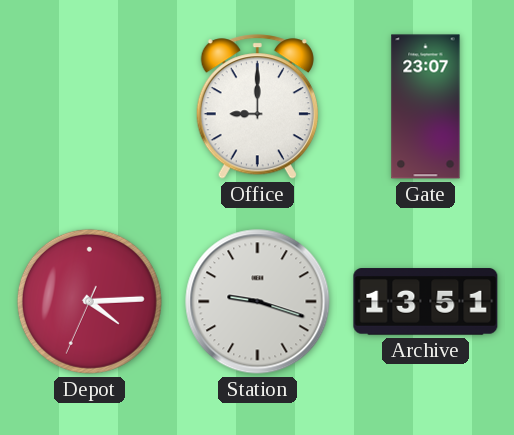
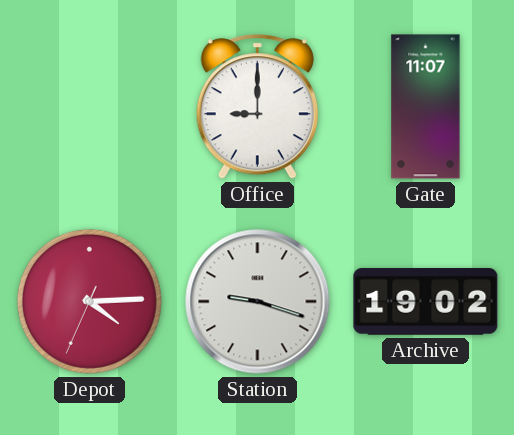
Gate: 23:07 -> 11:07
Archive: 13:51 -> 19:02
